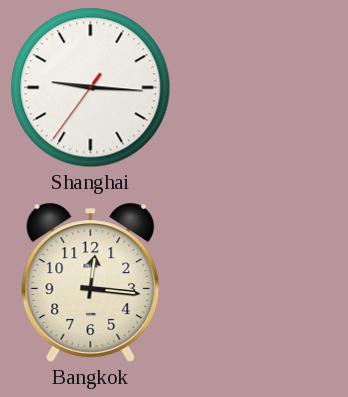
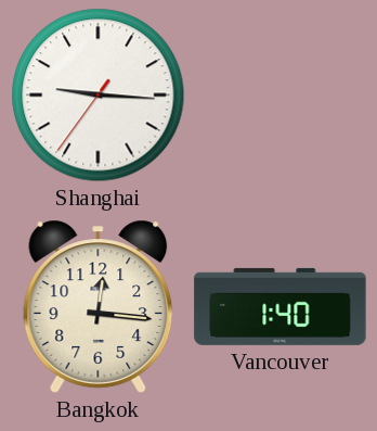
Vancouver: none -> 1:40
